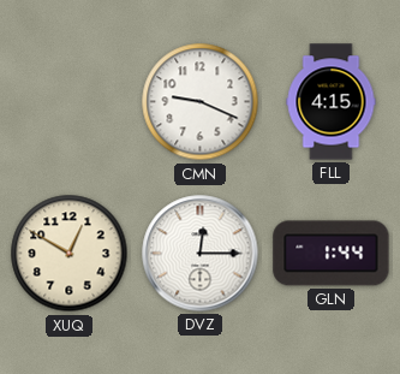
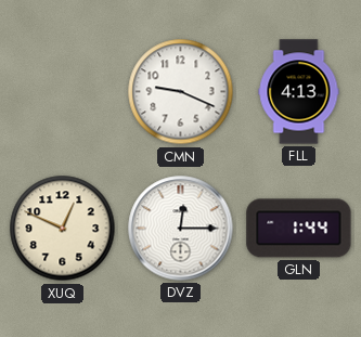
FLL: 4:15 -> 4:13
XUQ: 12:50 -> 12:49
